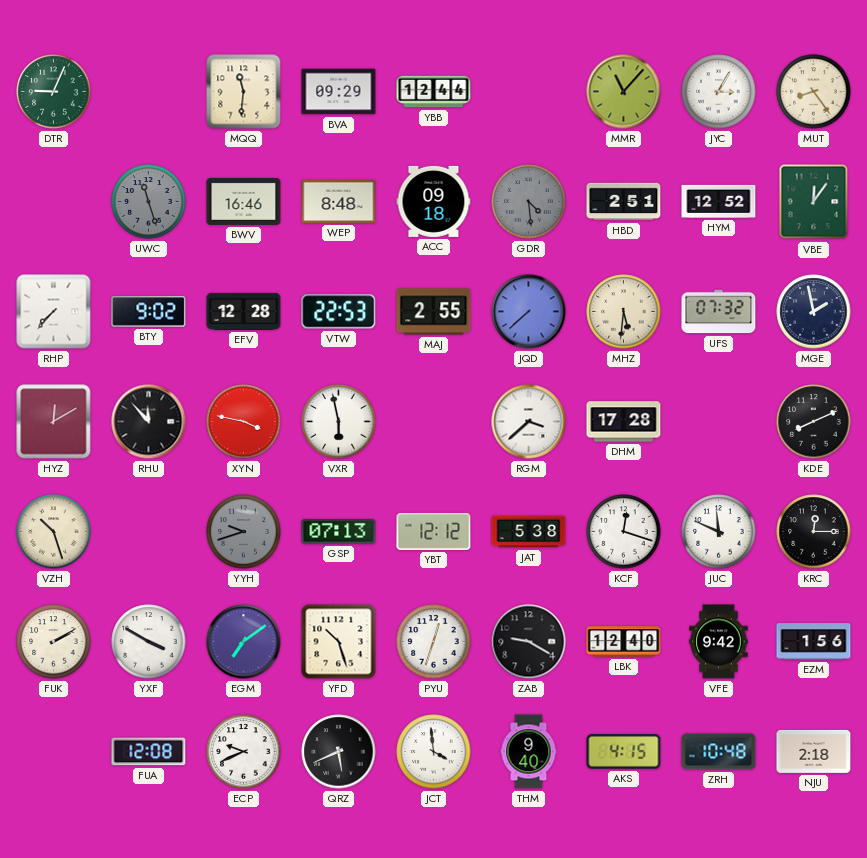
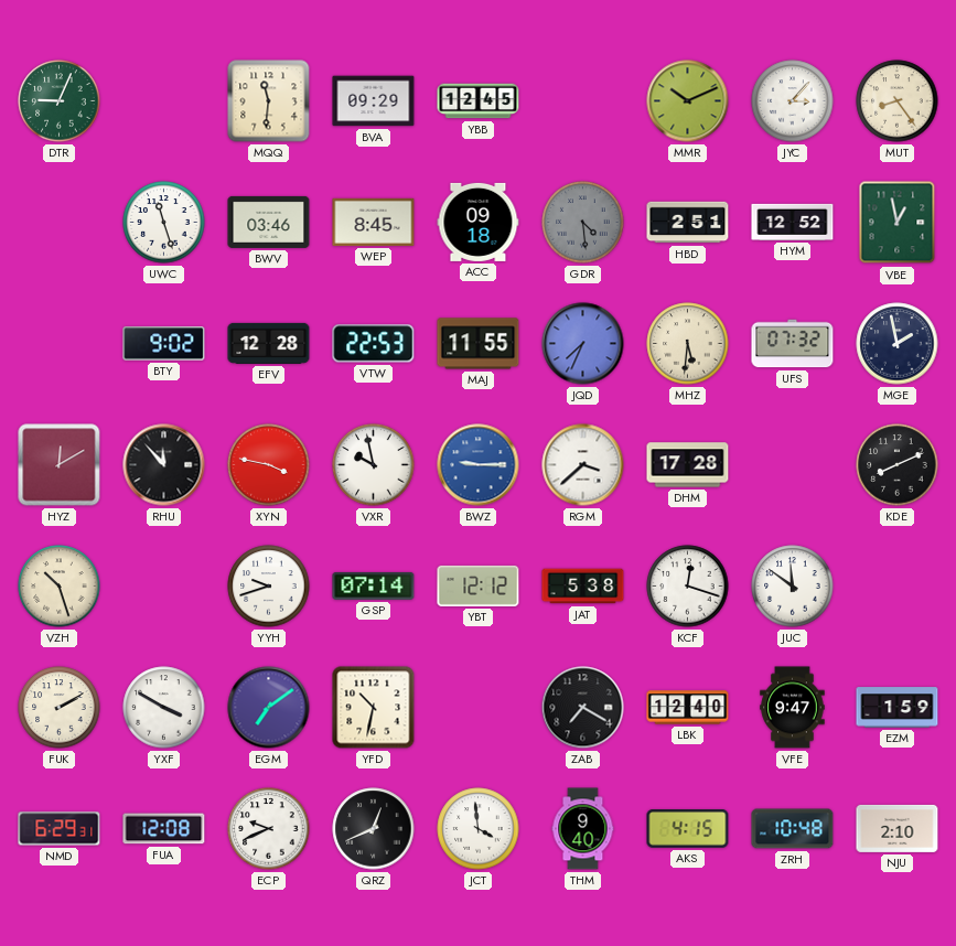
YBB: 12:44 -> 12:45
MMR: 11:07 -> 10:11
JYC: 3:05 -> 3:07
UWC dial: grey -> white
BWV: 16:46 -> 03:46
WEP: 8:48 -> 8:45
VBE: 12:06 -> 12:58
RHP: 7:37 -> none
MAJ: 2:55 -> 11:55
JQD: 7:38 -> 7:34
VXR: 5:58 -> 9:58
BWZ: none -> 9:15
YYH dial: grey -> white
GSP: 07:13 -> 07:14
JUC: 11:49 -> 11:51
KRC: 12:15 -> none
YFD: 10:27 -> 10:32
PYU: 12:33 -> none
ZAB: 9:20 -> 7:20
VFE: 9:42 -> 9:47
EZM: 1:56 -> 1:59
NMD: none -> 6:29
QRZ: 5:41 -> 12:41
NJU: 2:18 -> 2:10
